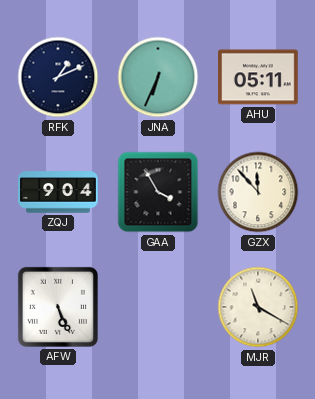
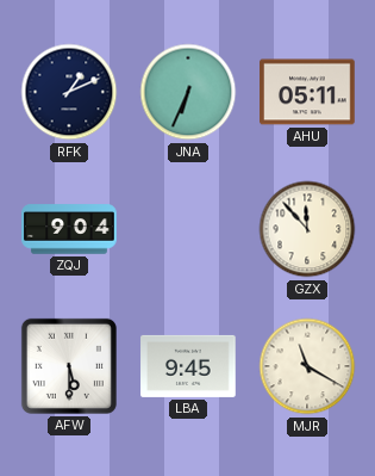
GAA: 3:55 -> none
AFW: 5:26 -> 5:30
LBA: none -> 9:45
